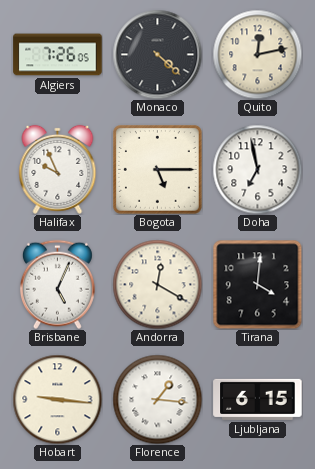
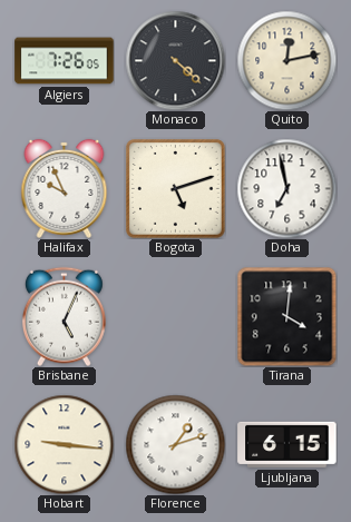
Bogota: 5:15 -> 5:12
Andorra: 12:20 -> none
Florence: 1:16 -> 1:12
